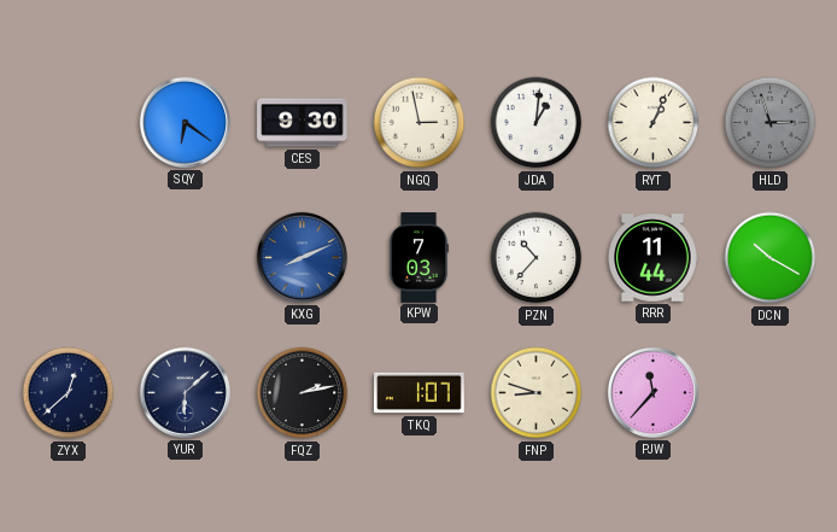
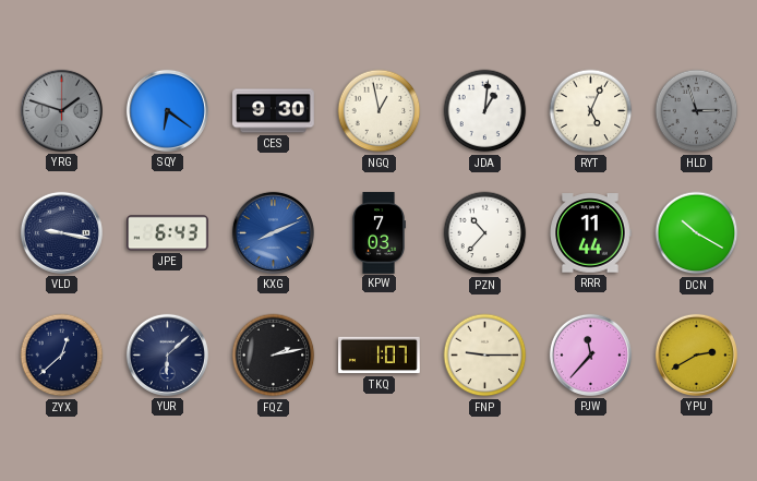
YRG: none -> 1:48
NGQ: 2:58 -> 12:58
RYT: 1:04 -> 5:04
VLD: none -> 9:17
JPE: none -> 6:43
FNP: 8:48 -> 9:15
YPU: none -> 2:40
